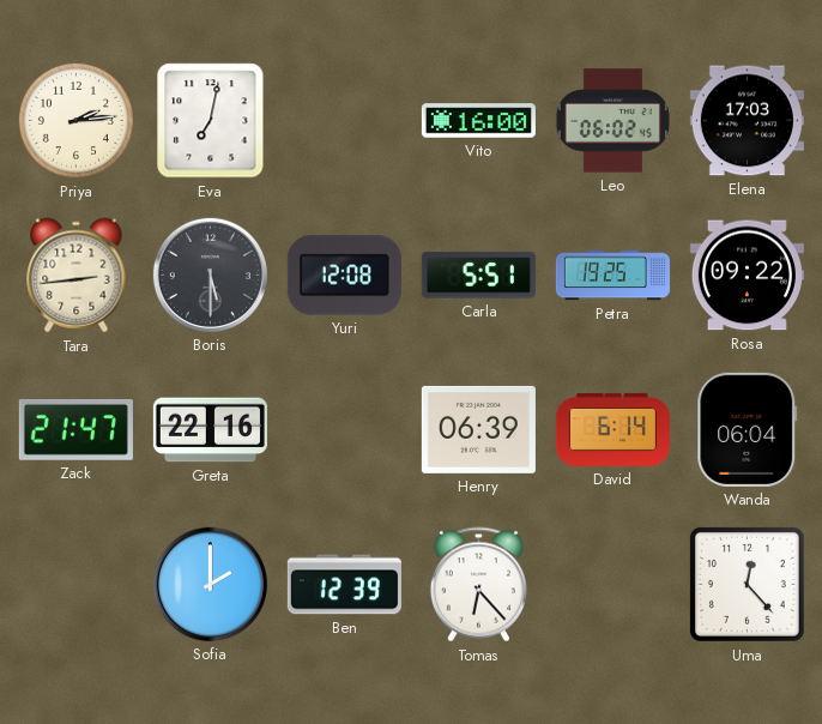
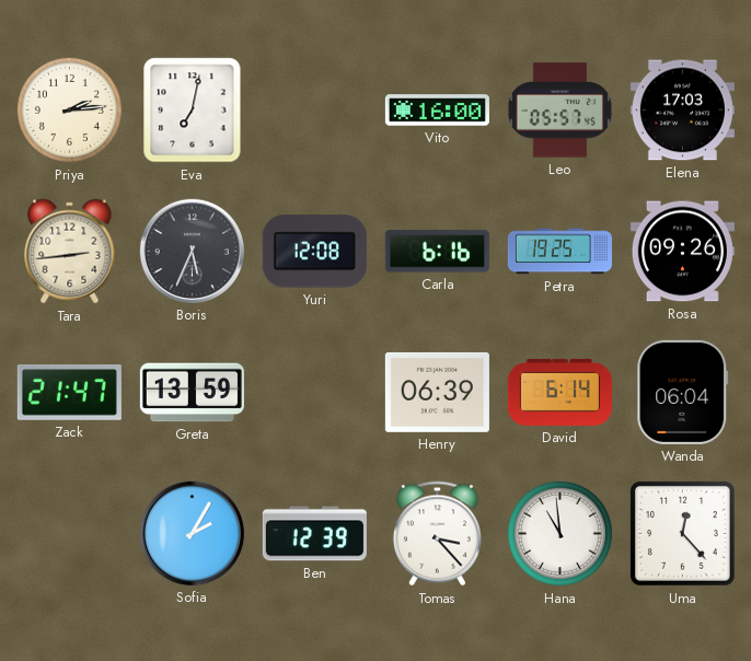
Leo: 06:02 -> 05:57
Boris: 5:30 -> 5:34
Carla: 5:51 -> 6:16
Rosa: 09:22 -> 09:26
Greta: 22:16 -> 13:59
Sofia: 2:00 -> 2:05
Tomas: 6:23 -> 3:23
Hana: none -> 10:59
